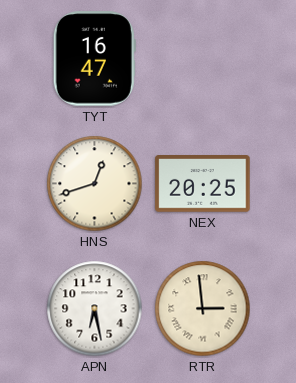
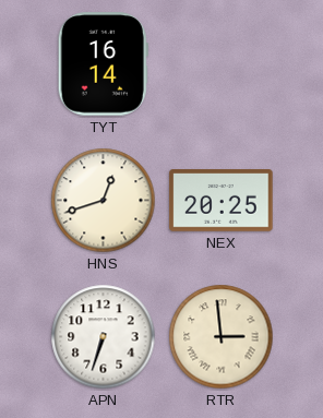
TYT: 16:47 -> 16:14
APN: 6:28 -> 6:33
